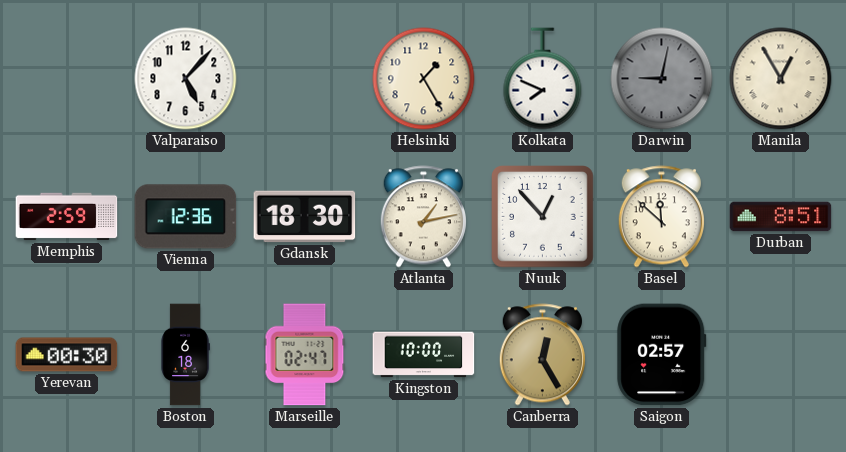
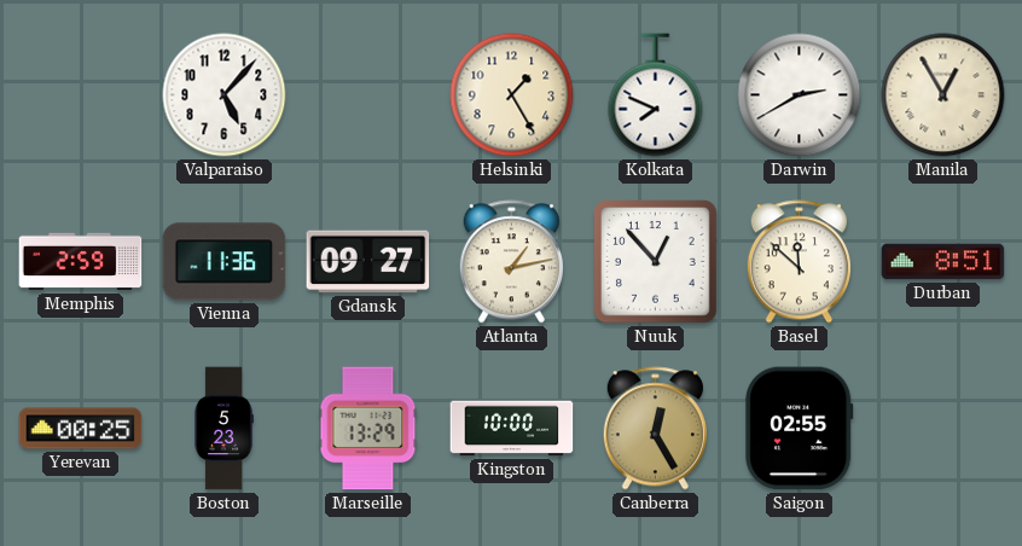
Darwin: 9:02 -> 2:40
Darwin dial: grey -> white
Vienna: 12:36 -> 11:36
Gdansk: 18:30 -> 09:27
Yerevan: 00:30 -> 00:25
Boston: 6:18 -> 5:23
Marseille: 02:47 -> 13:29
Saigon: 02:57 -> 02:55
